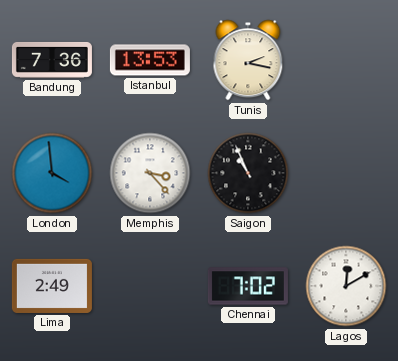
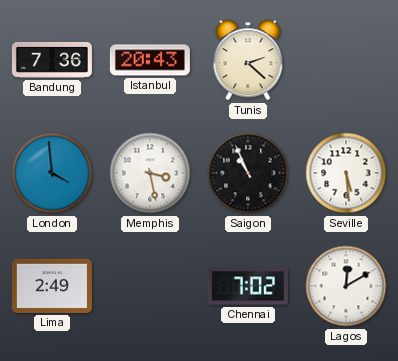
Istanbul: 13:53 -> 20:43
Tunis: 2:17 -> 2:22
Memphis: 3:23 -> 3:28
Seville: none -> 5:29
